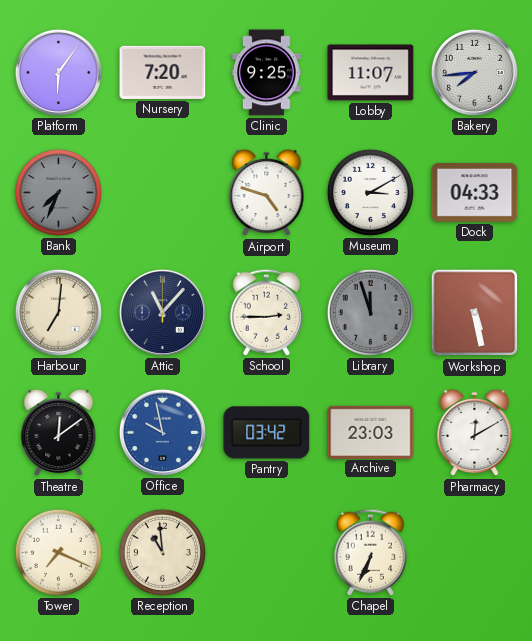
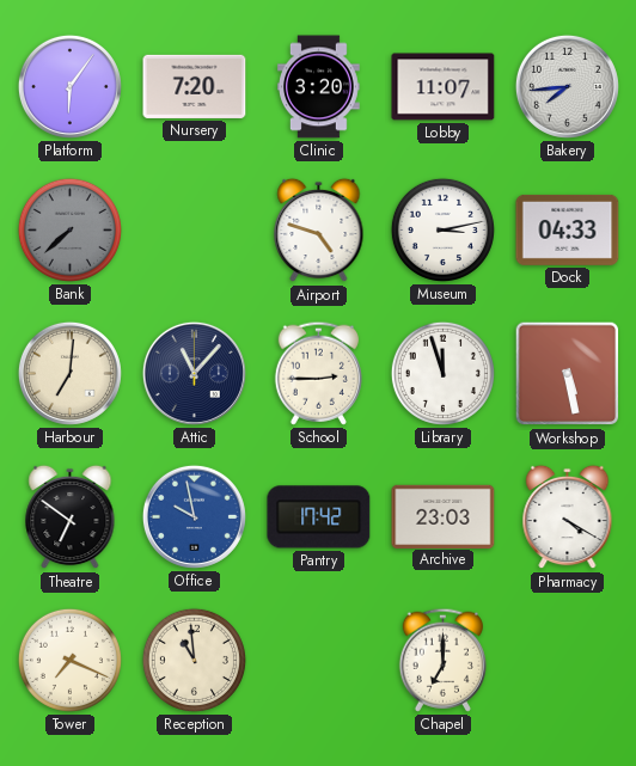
Clinic: 9:25 -> 3:20
Bank: 7:34 -> 7:38
Museum: 3:10 -> 3:13
Library dial: grey -> white
Theatre: 12:09 -> 6:51
Pantry: 03:42 -> 17:42
Pharmacy: 12:10 -> 4:20
Chapel: 6:34 -> 7:00
